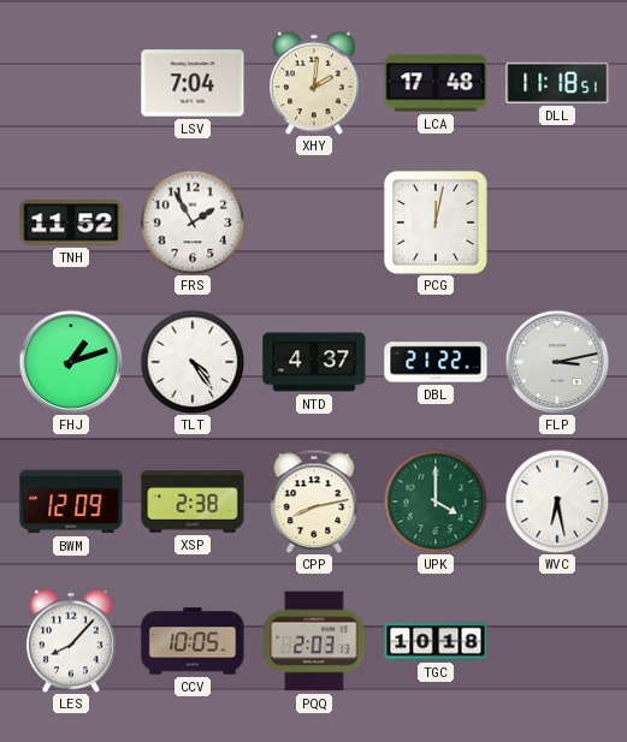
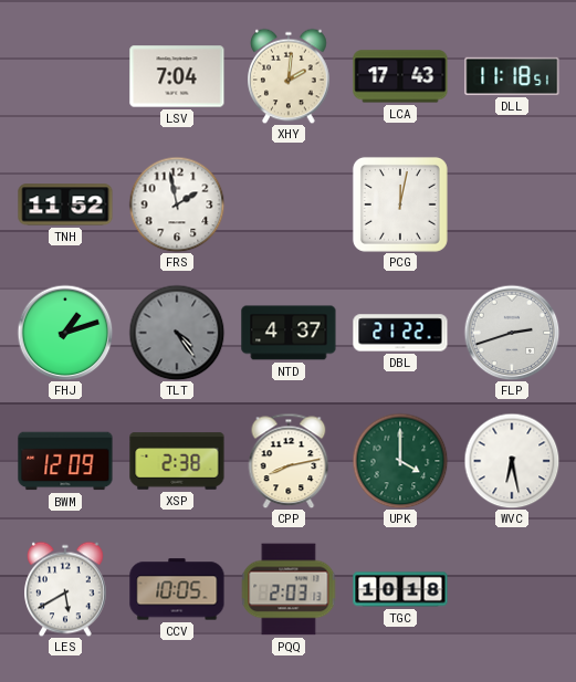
LCA: 17:48 -> 17:43
FRS: 1:55 -> 1:58
TLT dial: white -> grey
FLP: 3:13 -> 2:42
LES: 8:07 -> 5:40
